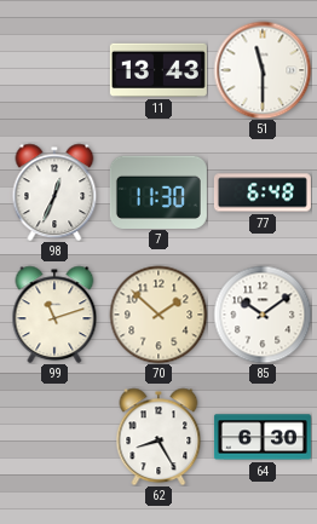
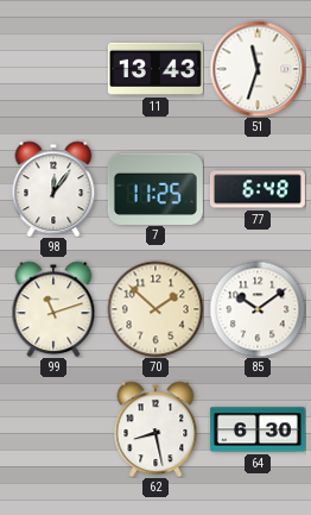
51: 11:30 -> 11:33
98: 12:34 -> 12:06
7: 11:30 -> 11:25
62: 8:25 -> 8:28
